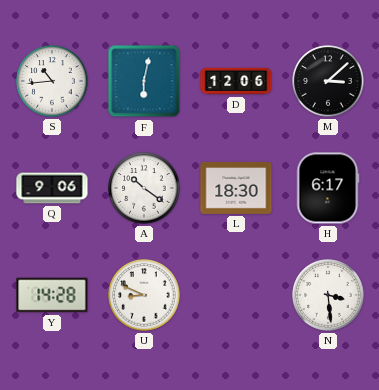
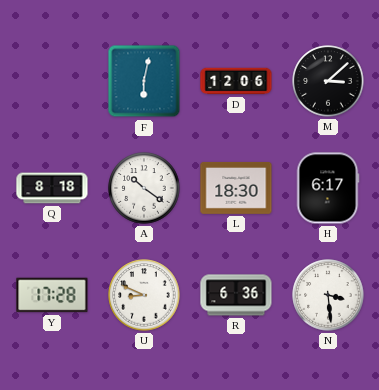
S: 10:44 -> none
Q: 9:06 -> 8:18
Y: 14:28 -> 17:28
R: none -> 6:36
